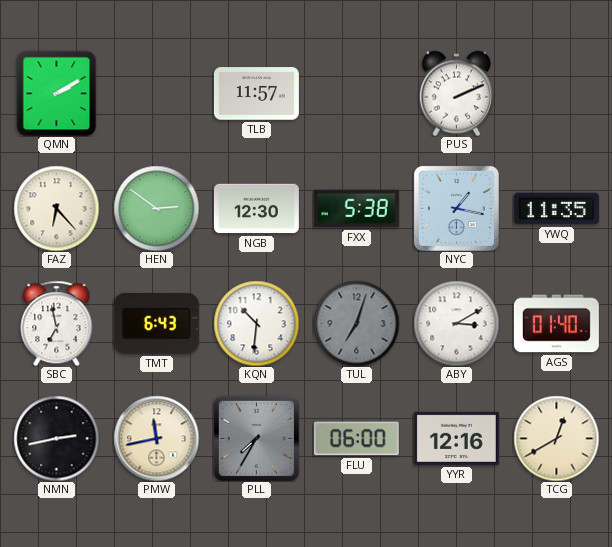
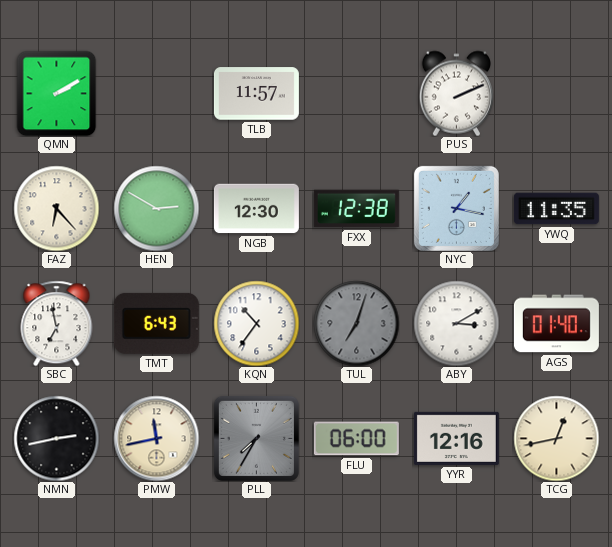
HEN: 2:51 -> 2:50
FXX: 5:38 -> 12:38
KQN: 10:31 -> 10:36
TCG: 12:40 -> 12:43
